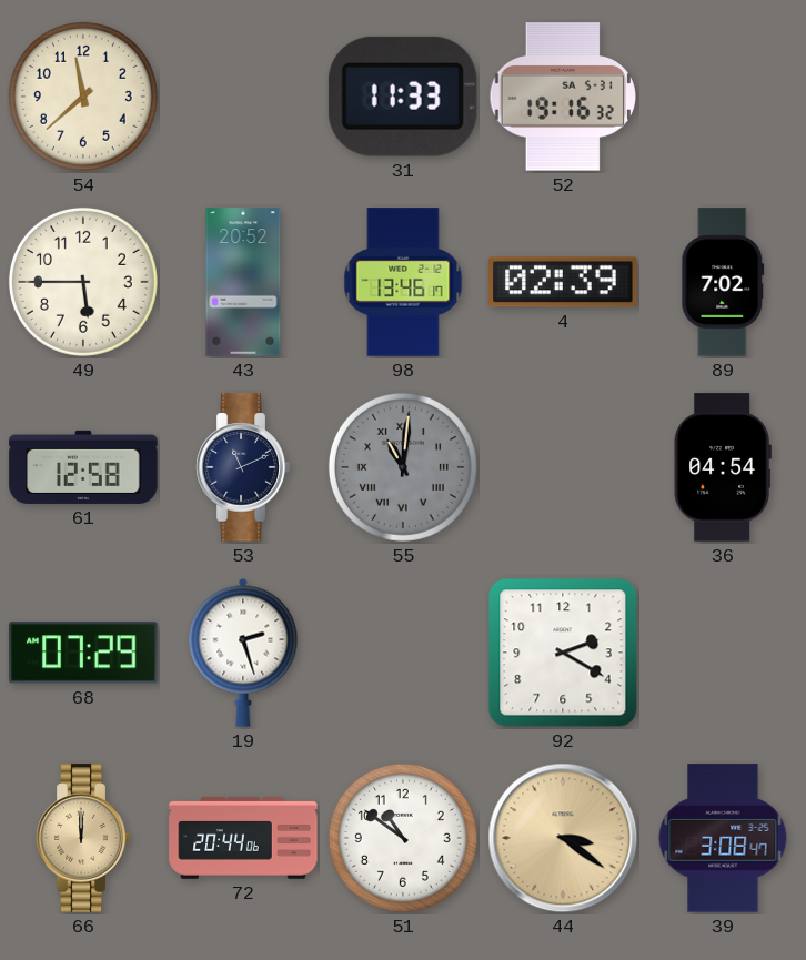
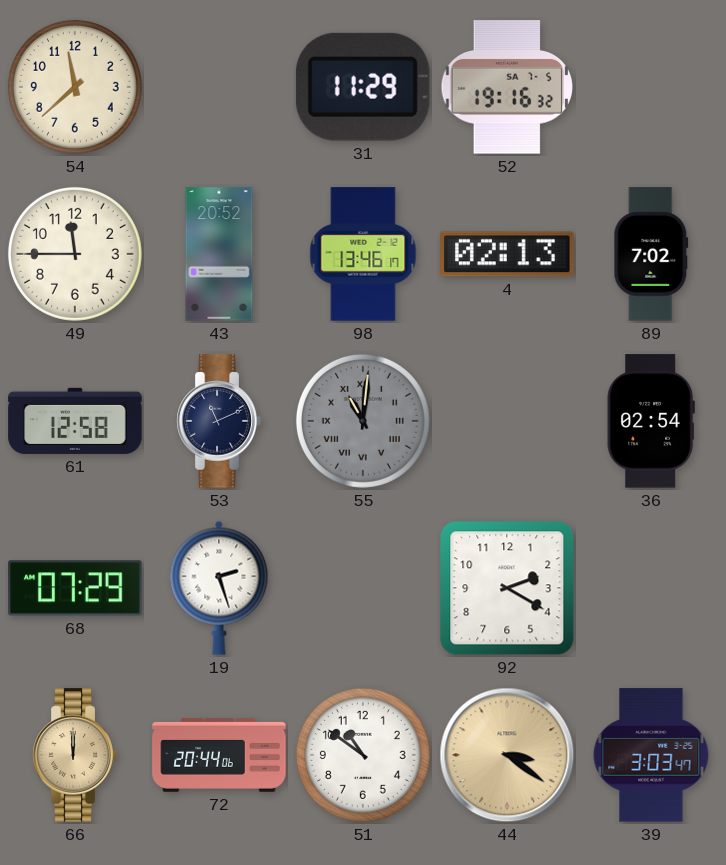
31: 11:33 -> 11:29
52 date: SA 5-31 -> SA 7-5
49: 5:45 -> 11:45
4: 02:39 -> 02:13
36: 04:54 -> 02:54
39: 3:08 -> 3:03
